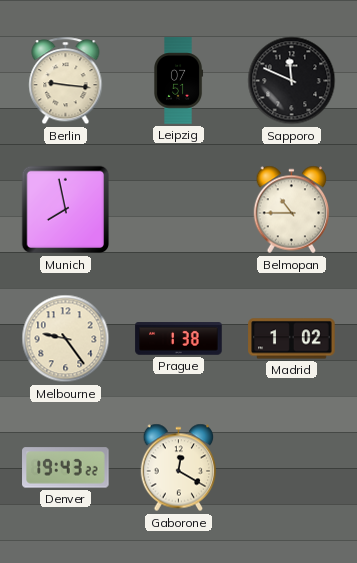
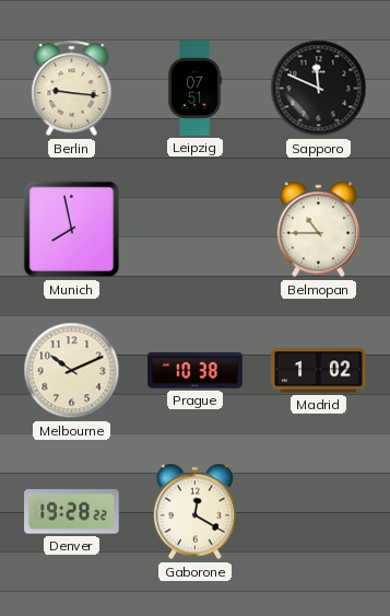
Melbourne: 9:24 -> 10:11
Prague: 1:38 -> 10:38
Denver: 19:43 -> 19:28
